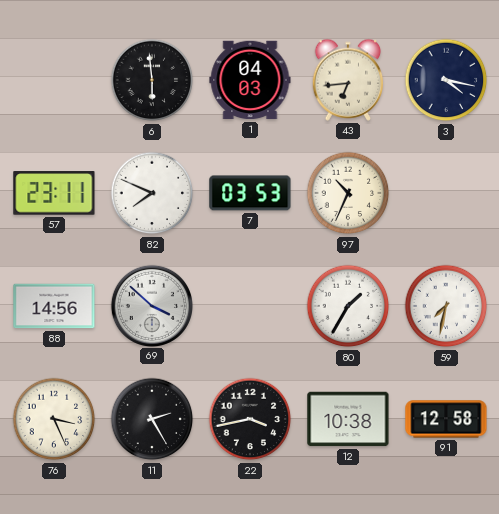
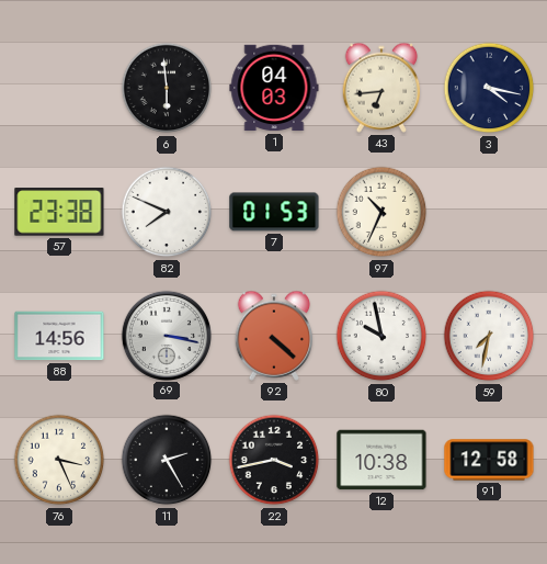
57: 23:11 -> 23:38
7: 03:53 -> 01:53
69: 3:52 -> 3:17
92: none -> 4:22
80: 1:35 -> 9:58
